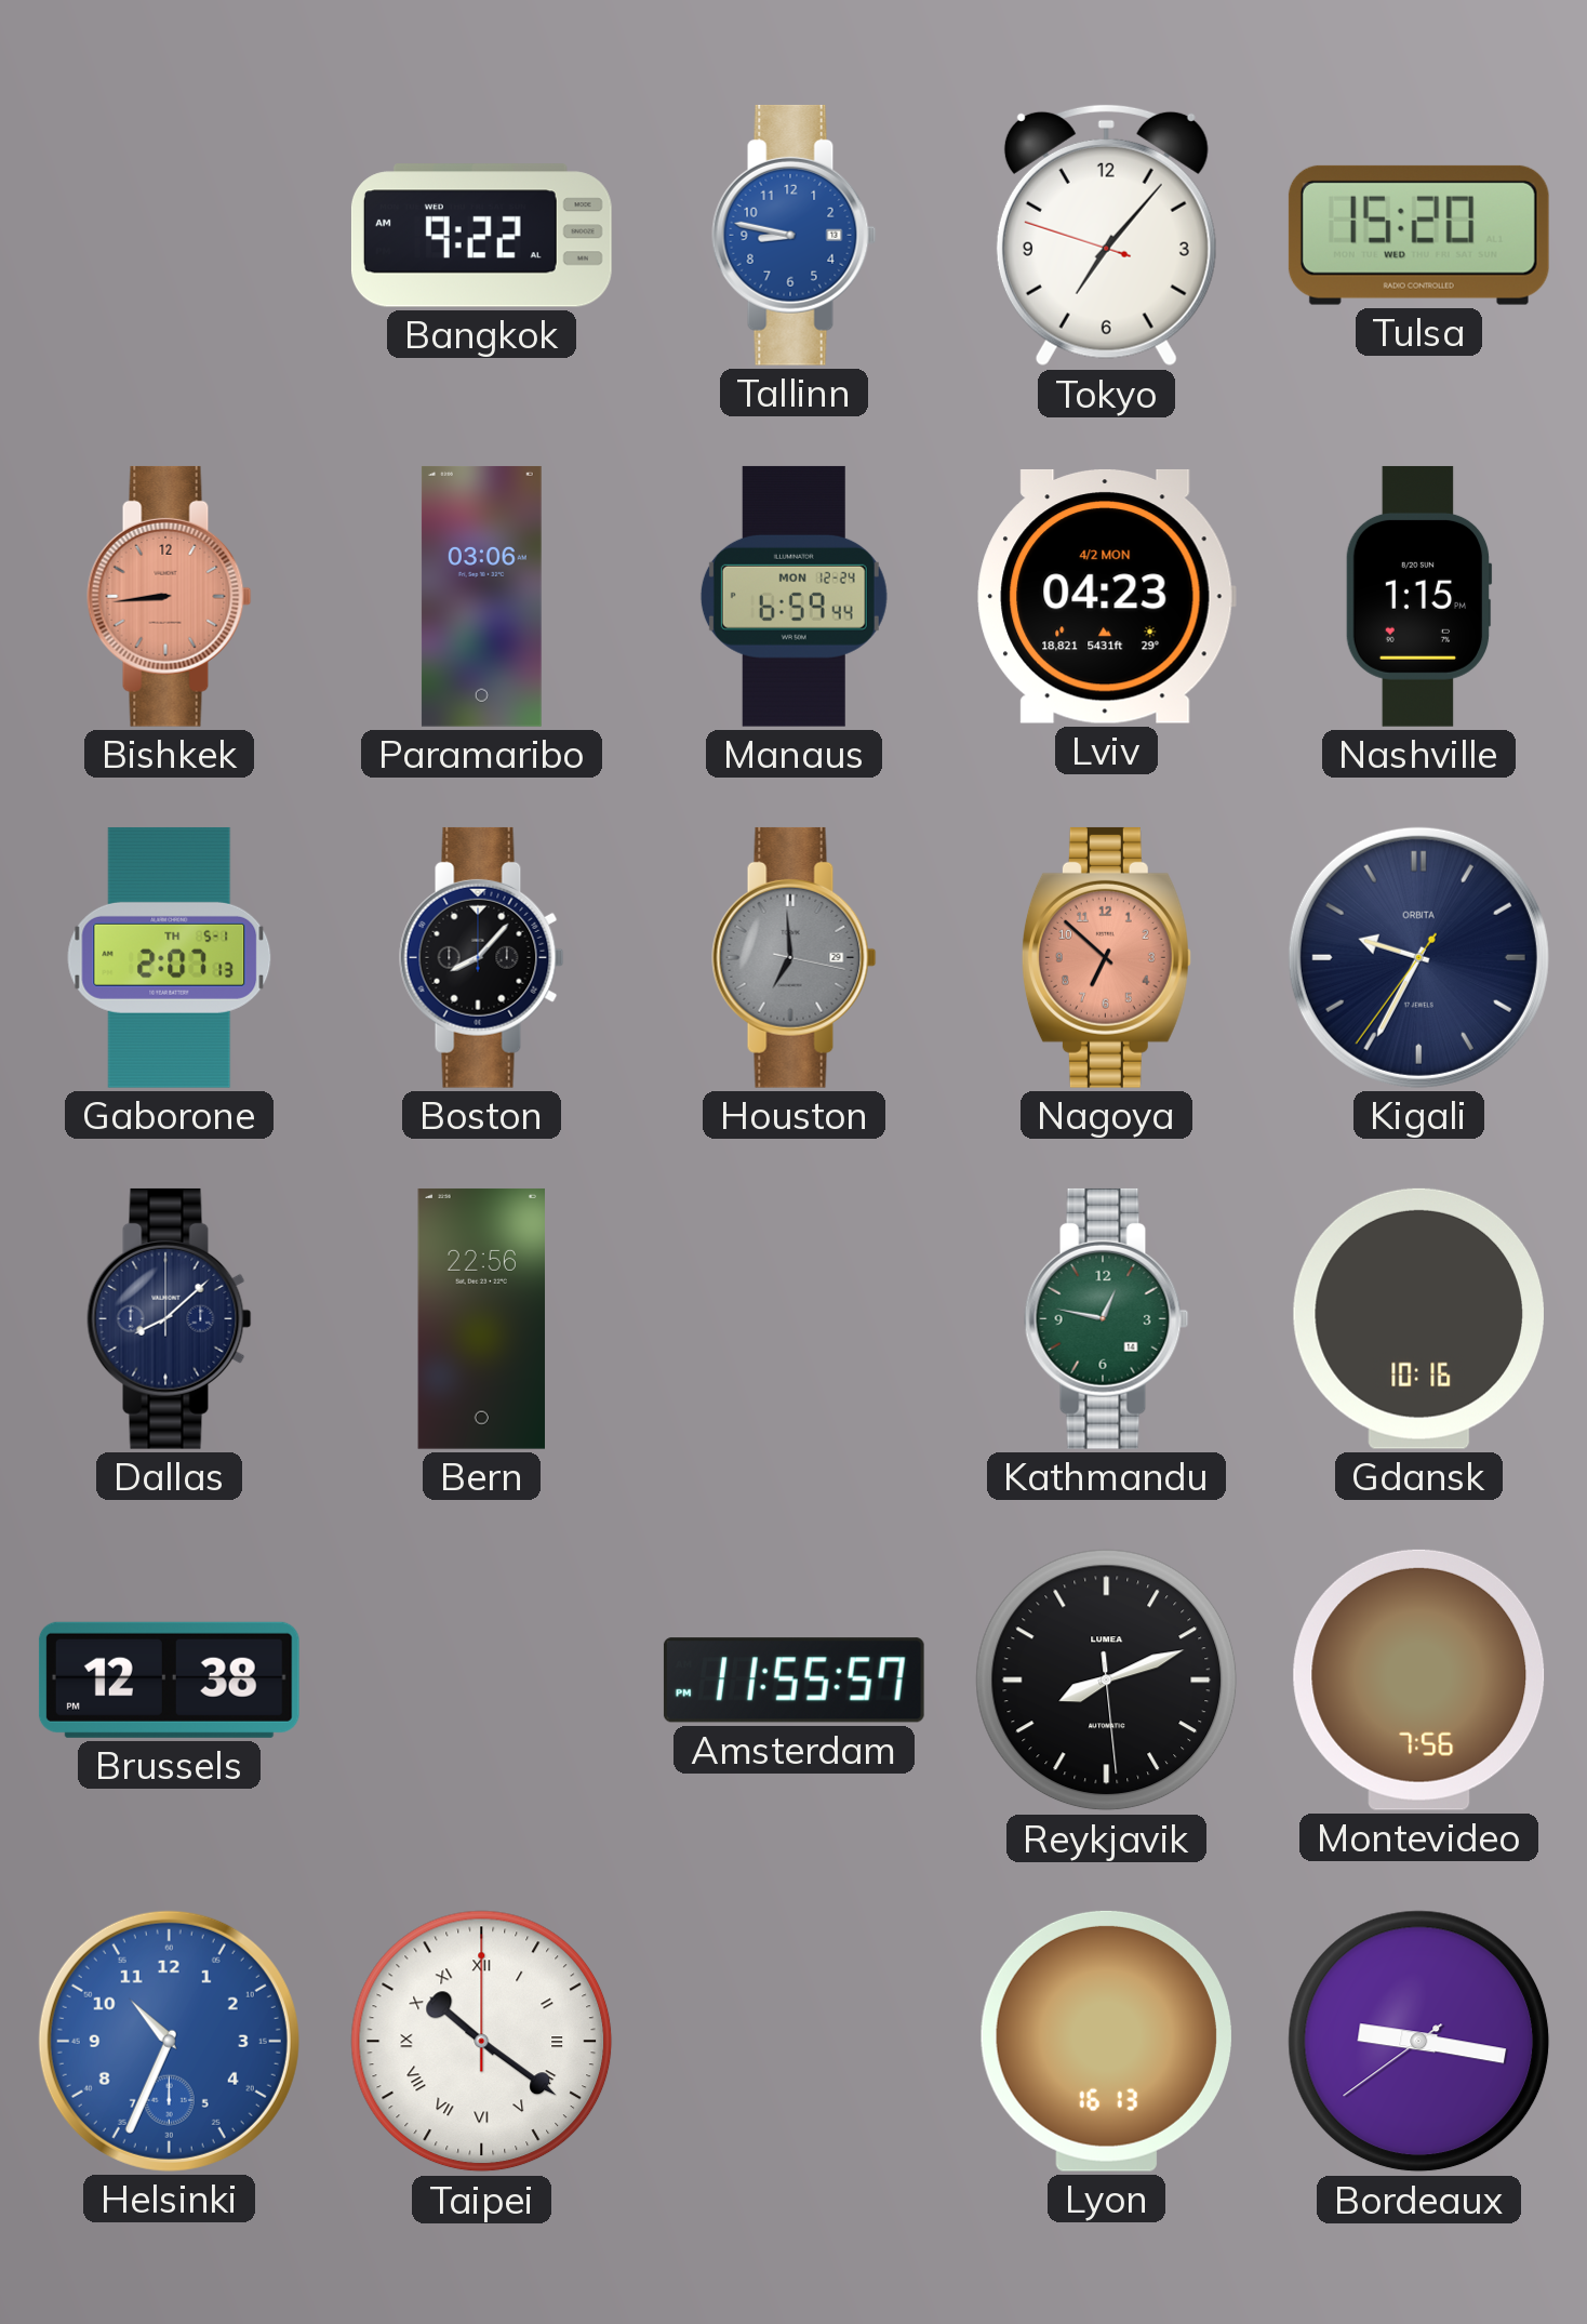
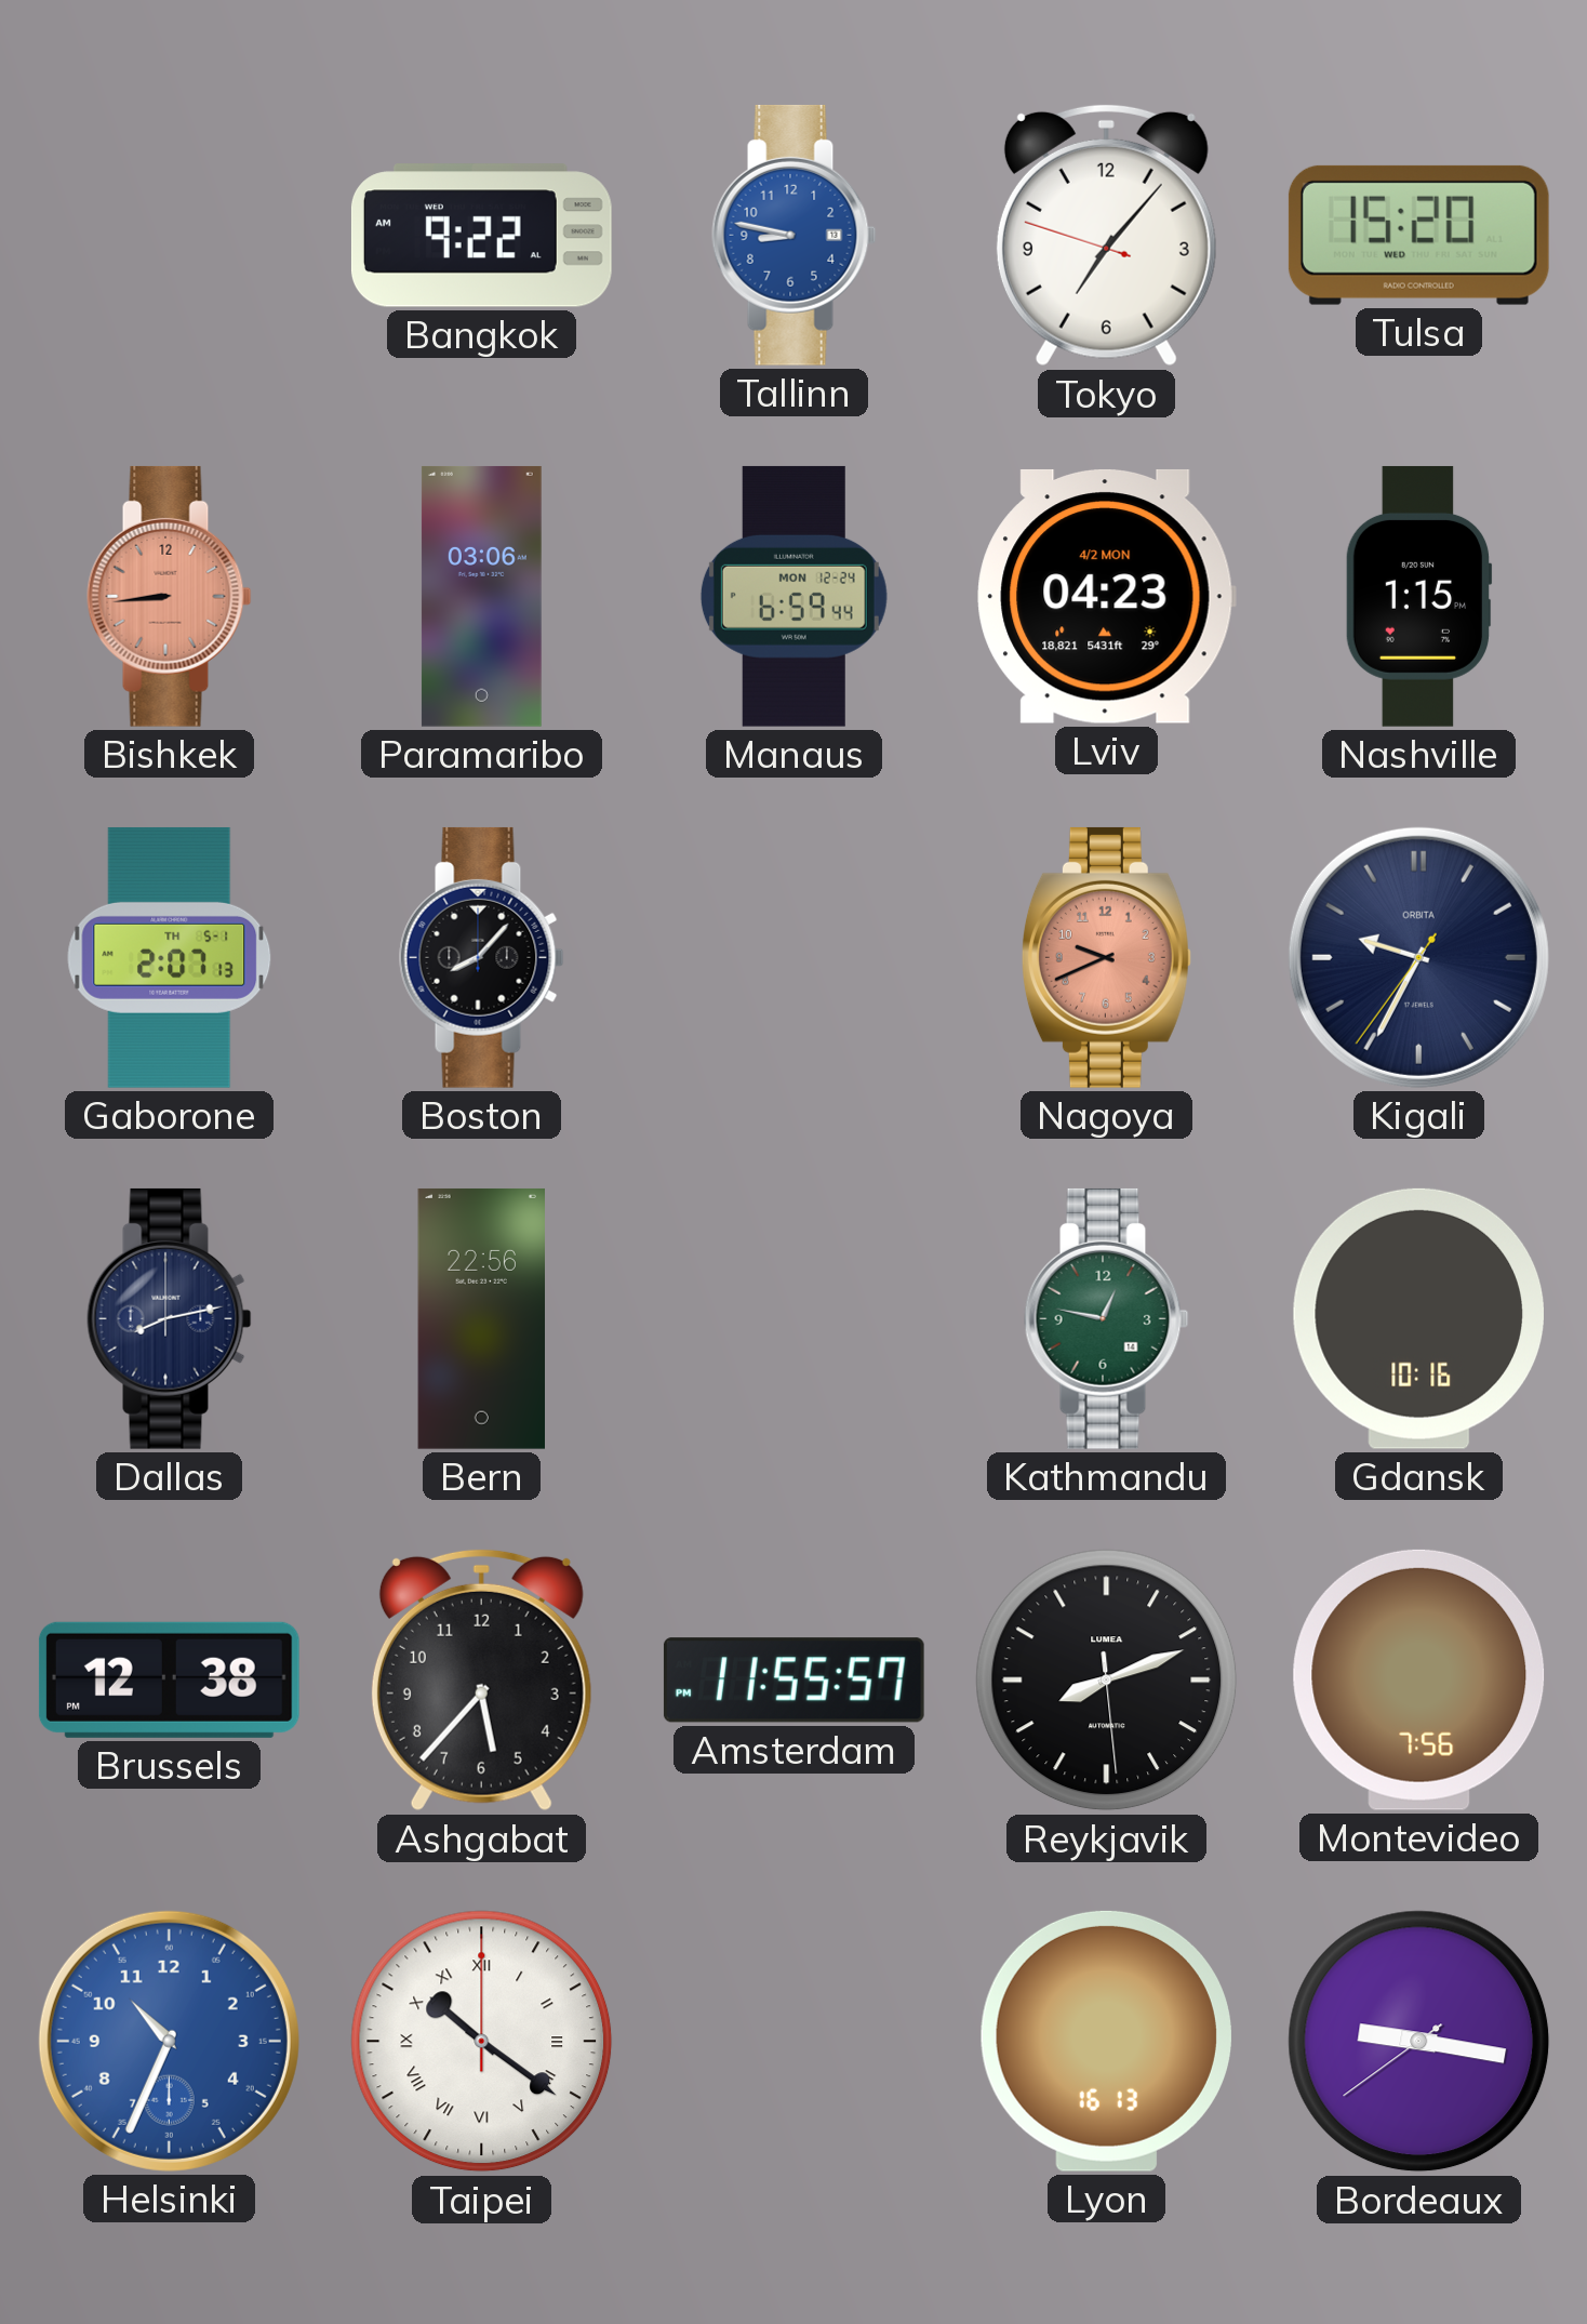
Houston: 6:59 -> none
Nagoya: 6:52 -> 9:41
Dallas: 8:08 -> 8:13
Ashgabat: none -> 5:37
